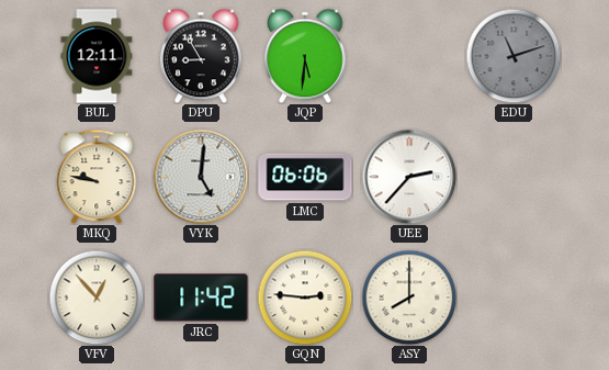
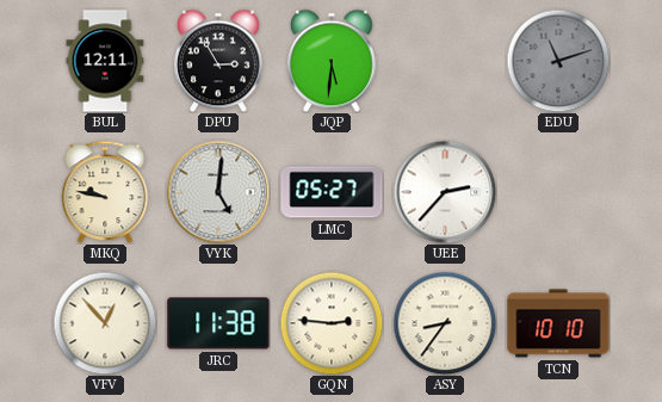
DPU: 8:55 -> 2:55
LMC: 06:06 -> 05:27
JRC: 11:42 -> 11:38
ASY: 8:00 -> 8:36
TCN: none -> 10:10
